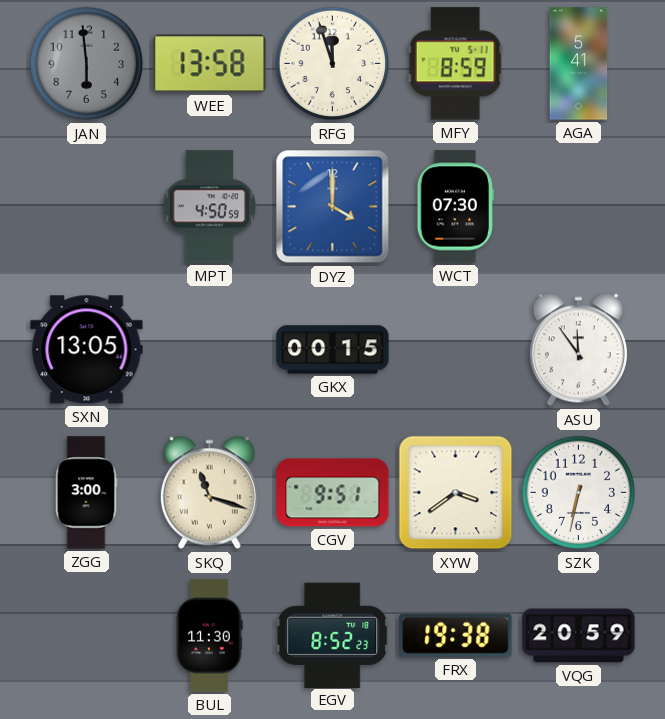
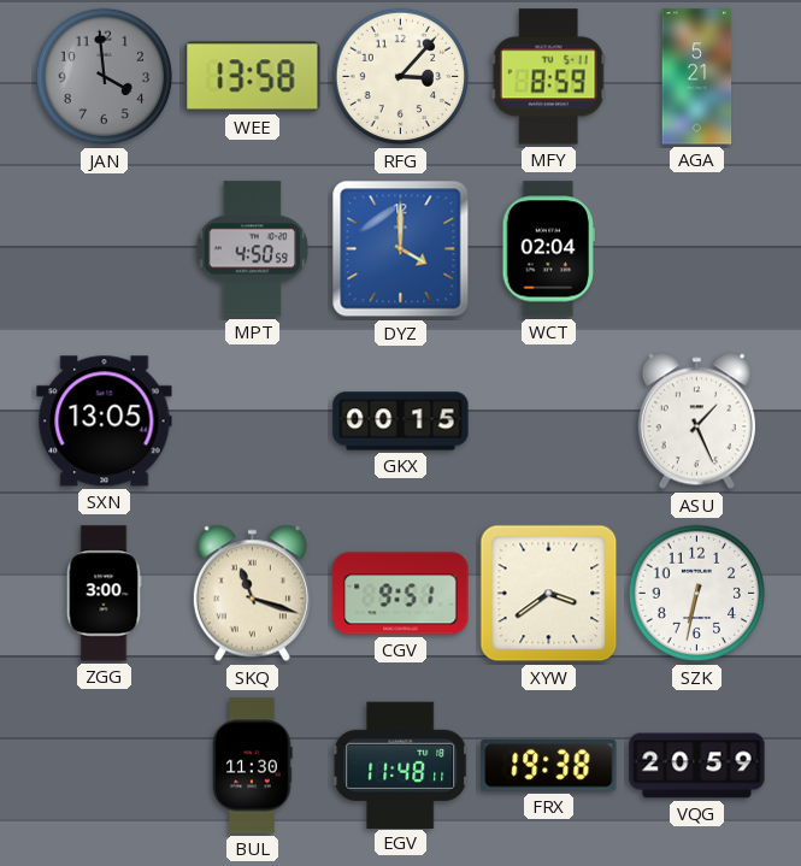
JAN: 5:59 -> 3:59
RFG: 11:57 -> 3:07
AGA: 5:41 -> 5:21
WCT: 07:30 -> 02:04
ASU: 11:54 -> 1:26
EGV: 8:52 -> 11:48
